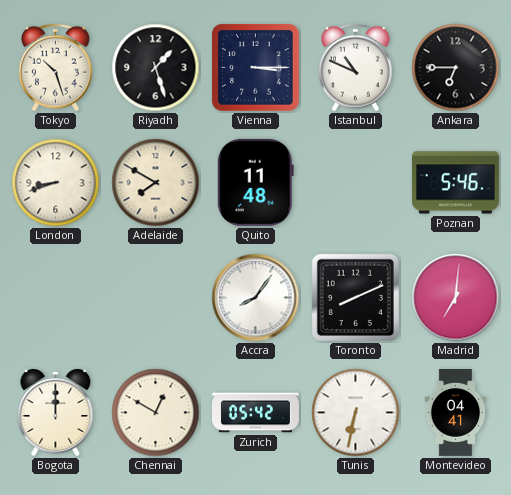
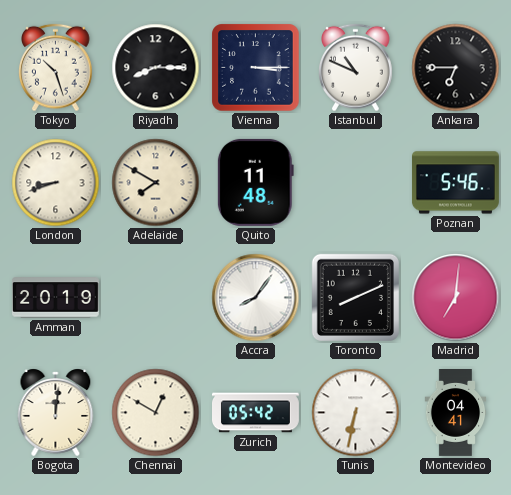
Riyadh: 1:27 -> 8:15
Amman: none -> 20:19
Bogota: 12:00 -> 12:01
